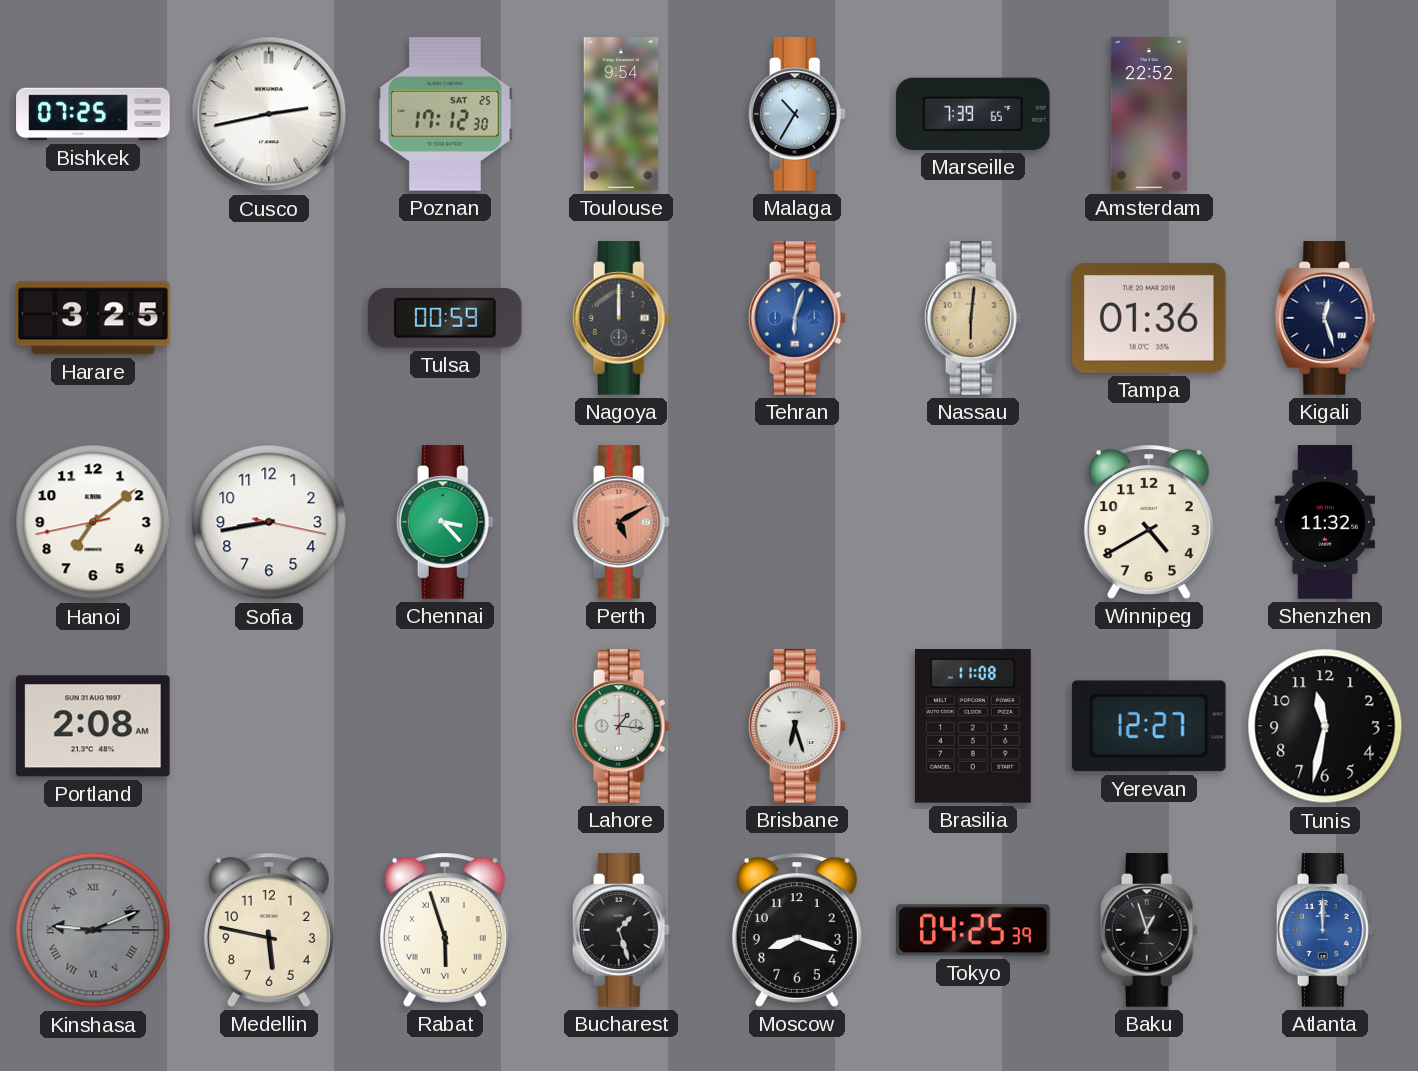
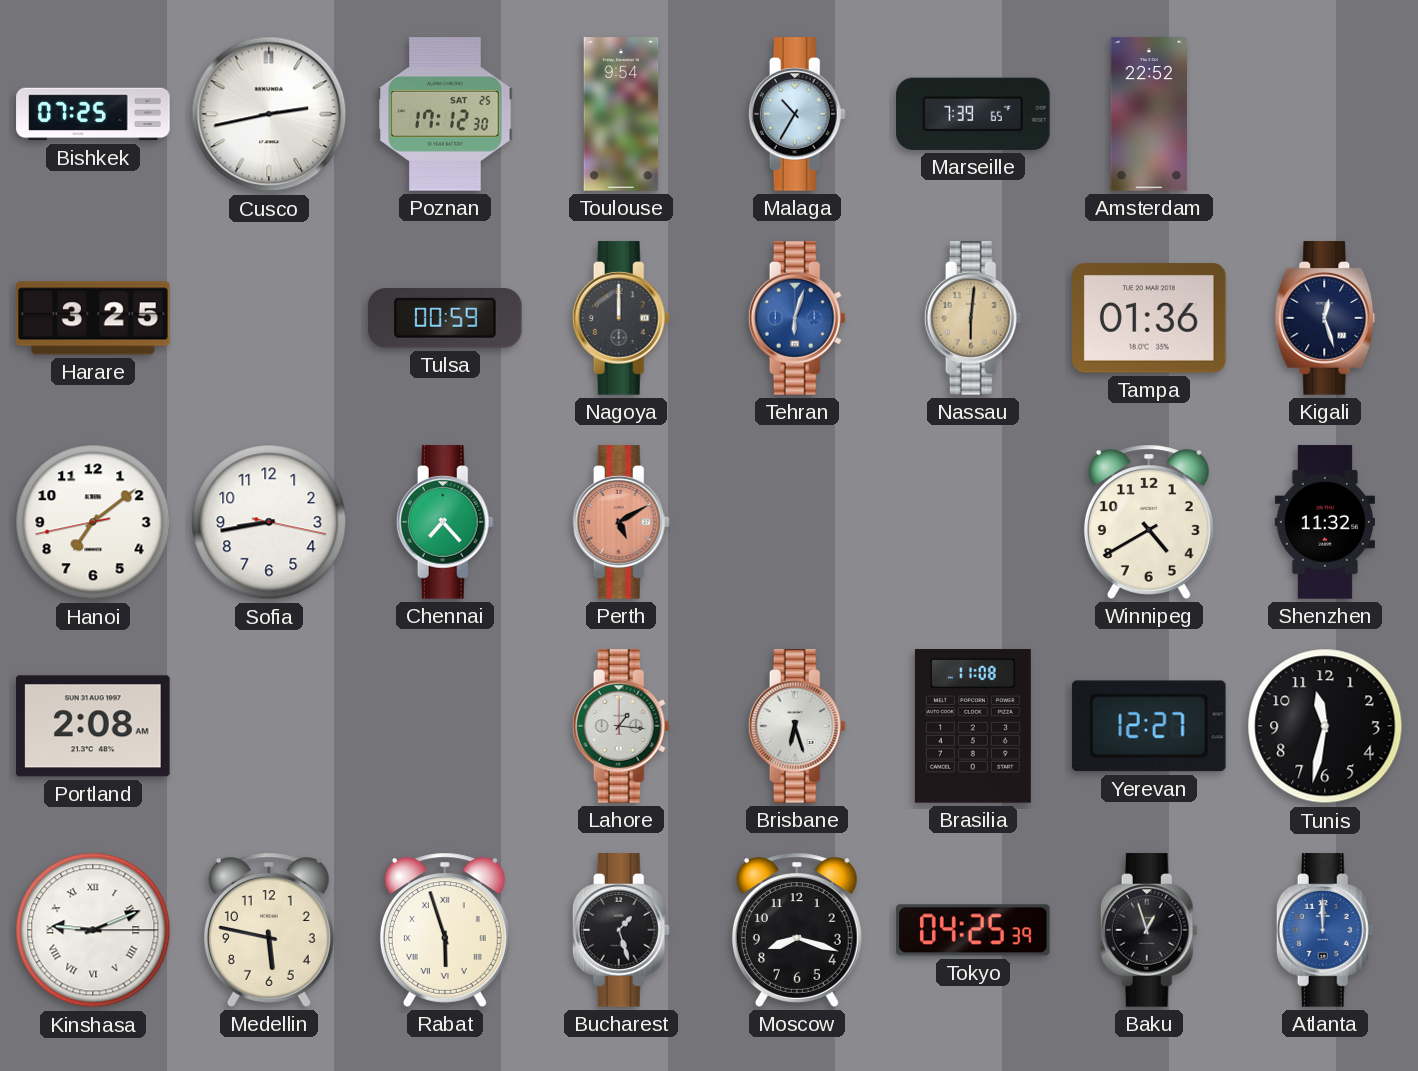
Chennai: 3:23 -> 7:23
Kinshasa dial: grey -> white
